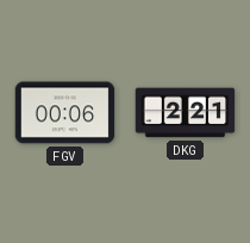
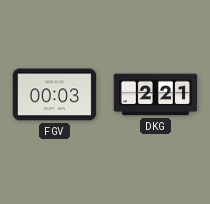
FGV: 00:06 -> 00:03
